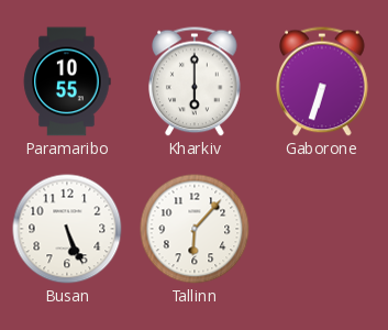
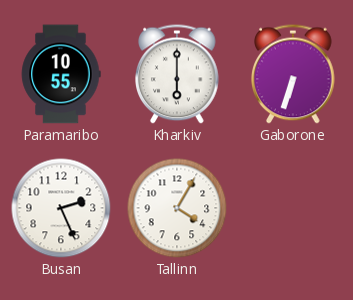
Busan: 5:26 -> 2:26
Tallinn: 6:07 -> 4:05
